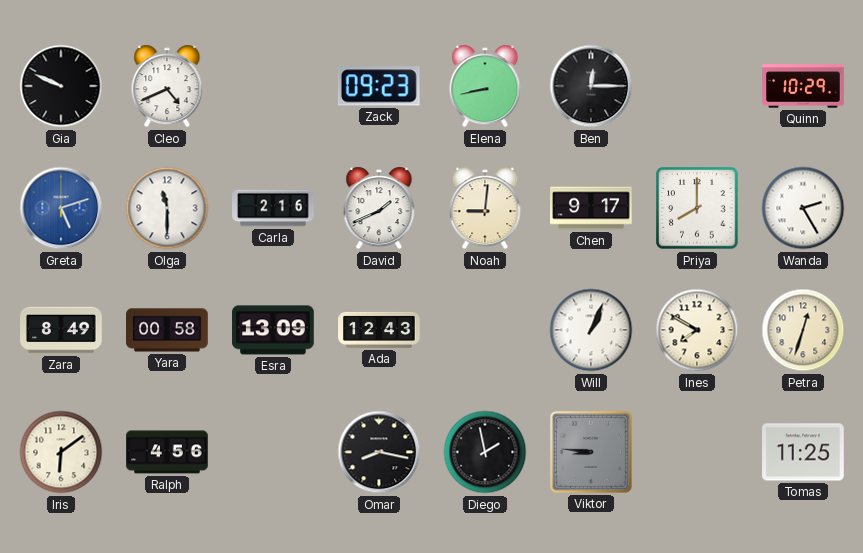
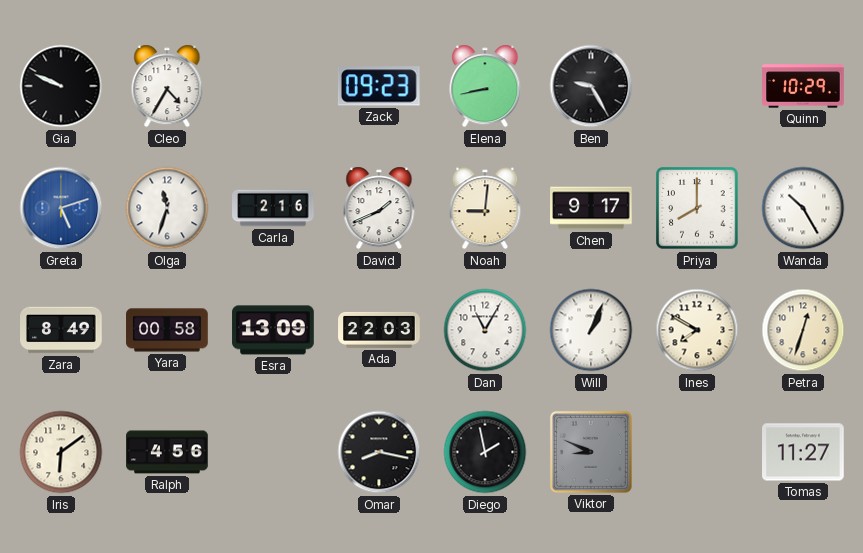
Cleo: 4:41 -> 4:35
Ben: 12:15 -> 9:25
Olga: 11:30 -> 11:33
Wanda: 2:25 -> 10:25
Ada: 12:43 -> 22:03
Dan: none -> 11:05
Viktor: 8:46 -> 8:49
Tomas: 11:25 -> 11:27
